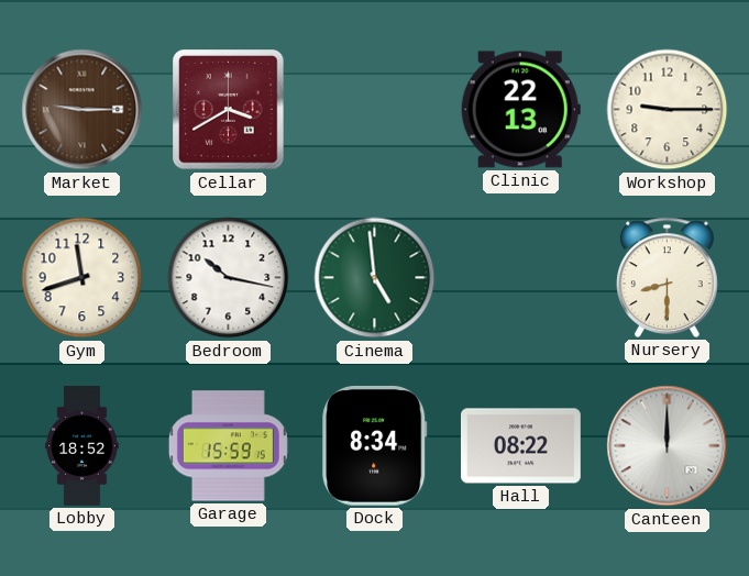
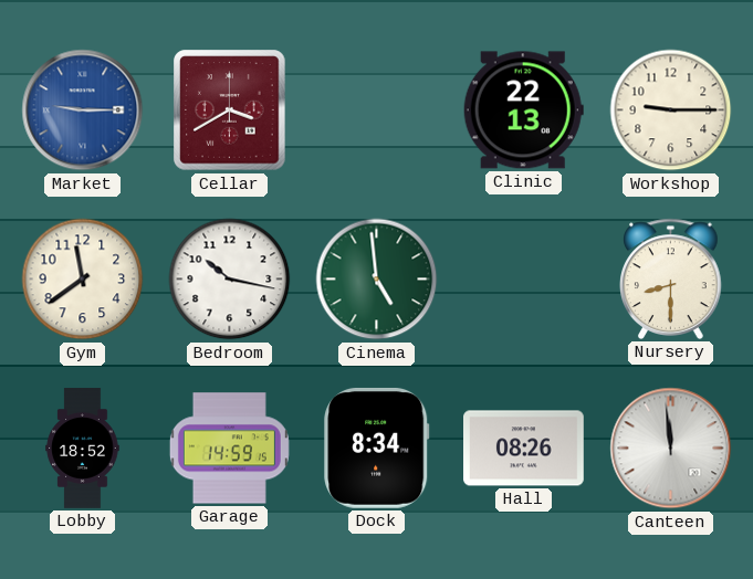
Market dial: brown -> blue
Gym: 11:42 -> 11:39
Garage: 15:59 -> 14:59
Hall: 08:22 -> 08:26
Canteen: 12:00 -> 11:59
